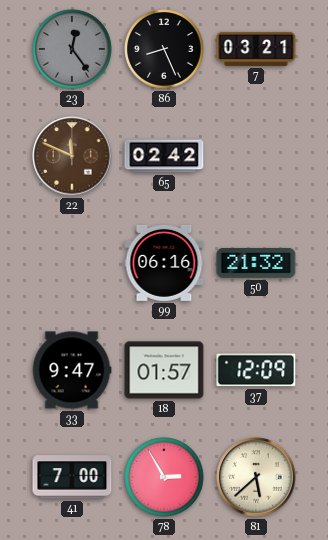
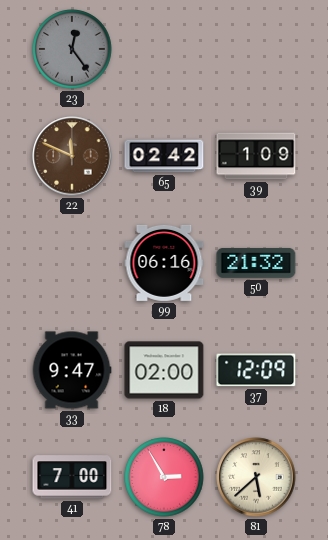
86: 8:26 -> none
7: 03:21 -> none
39: none -> 1:09
18: 01:57 -> 02:00
